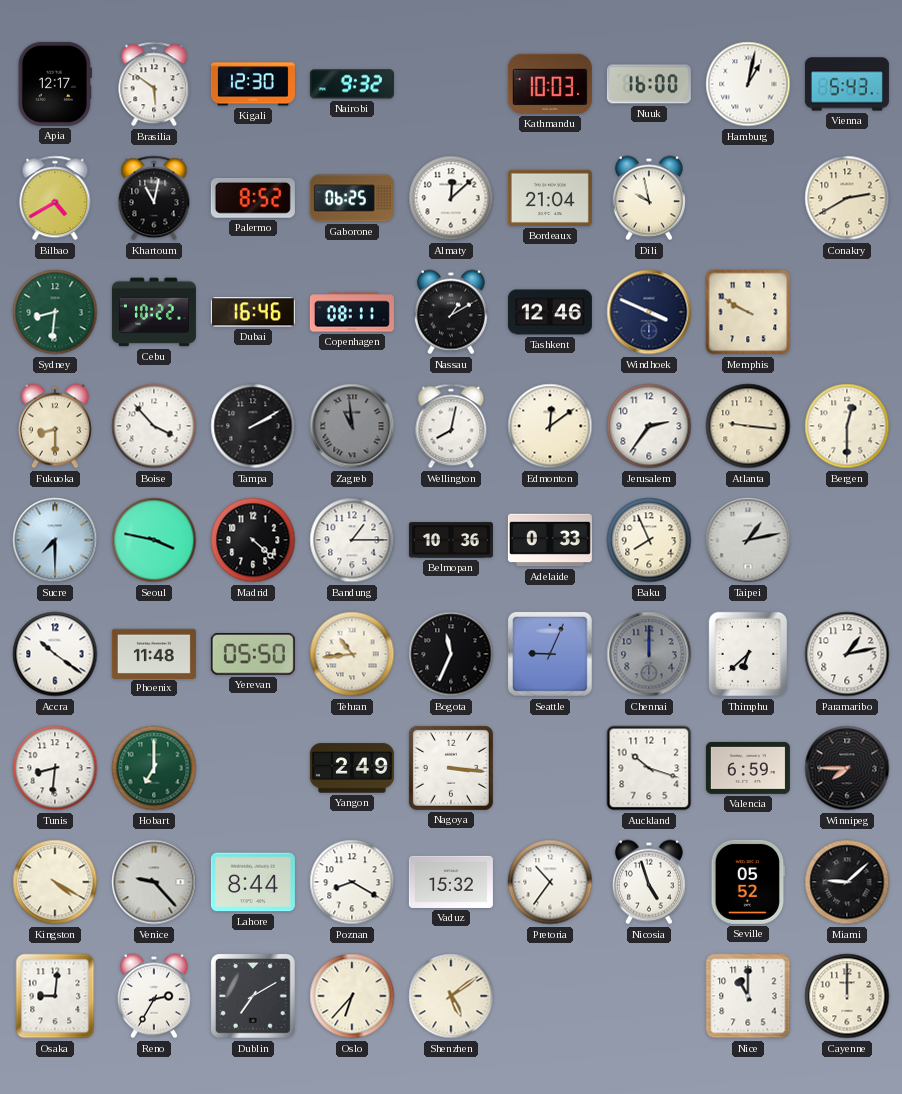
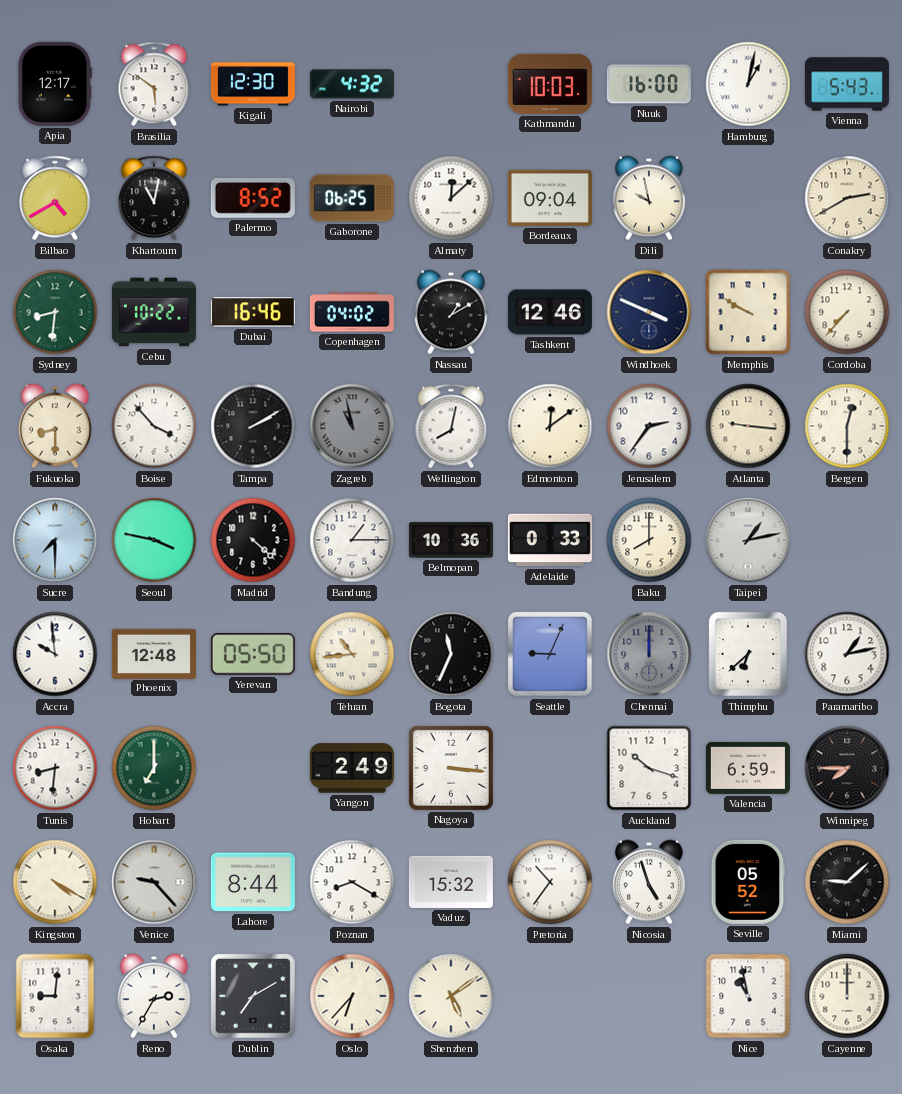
Nairobi: 9:32 -> 4:32
Bordeaux: 21:04 -> 09:04
Copenhagen: 08:11 -> 04:02
Cordoba: none -> 7:37
Zagreb: 10:59 -> 10:58
Baku: 7:56 -> 8:00
Accra: 10:21 -> 9:59
Phoenix: 11:48 -> 12:48
Nice: 11:00 -> 10:58
